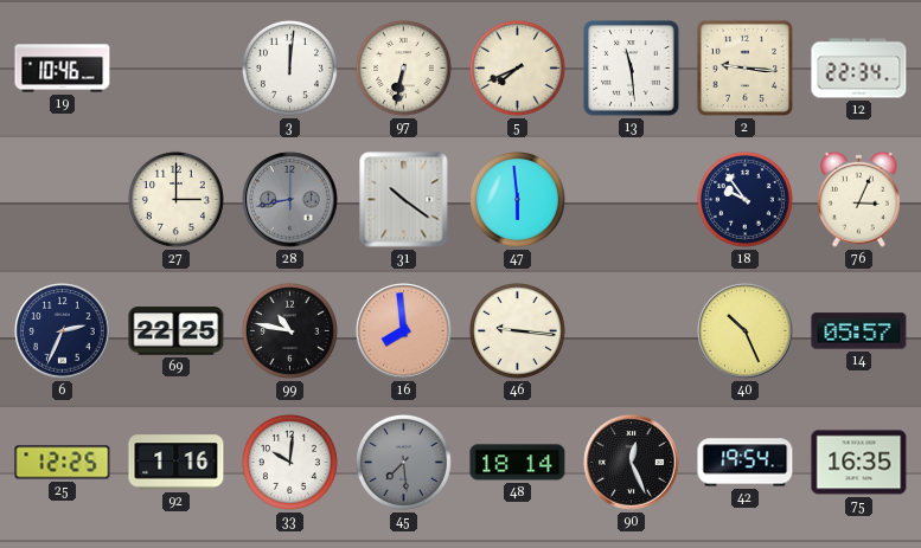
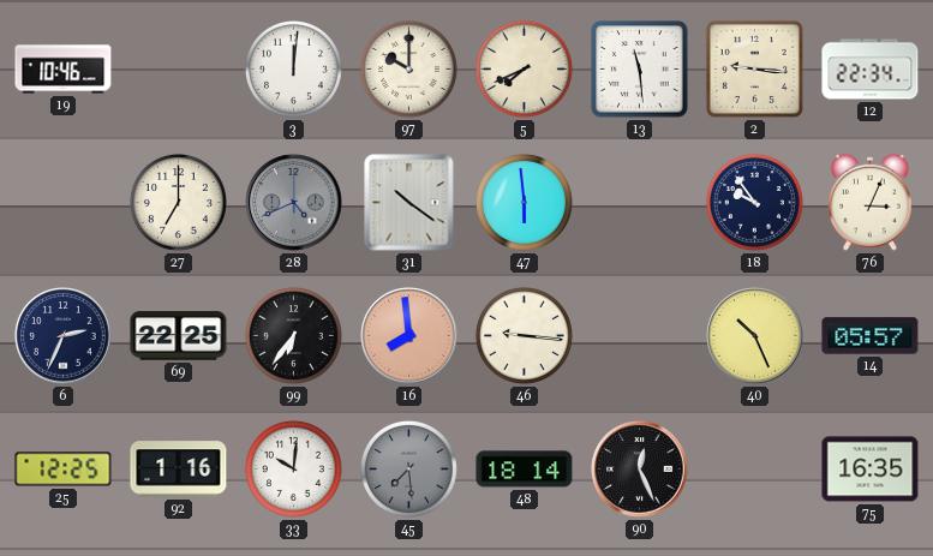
97: 6:32 -> 10:00
27: 3:00 -> 7:00
28: 8:43 -> 4:41
99: 10:47 -> 6:36
42: 19:54 -> none
